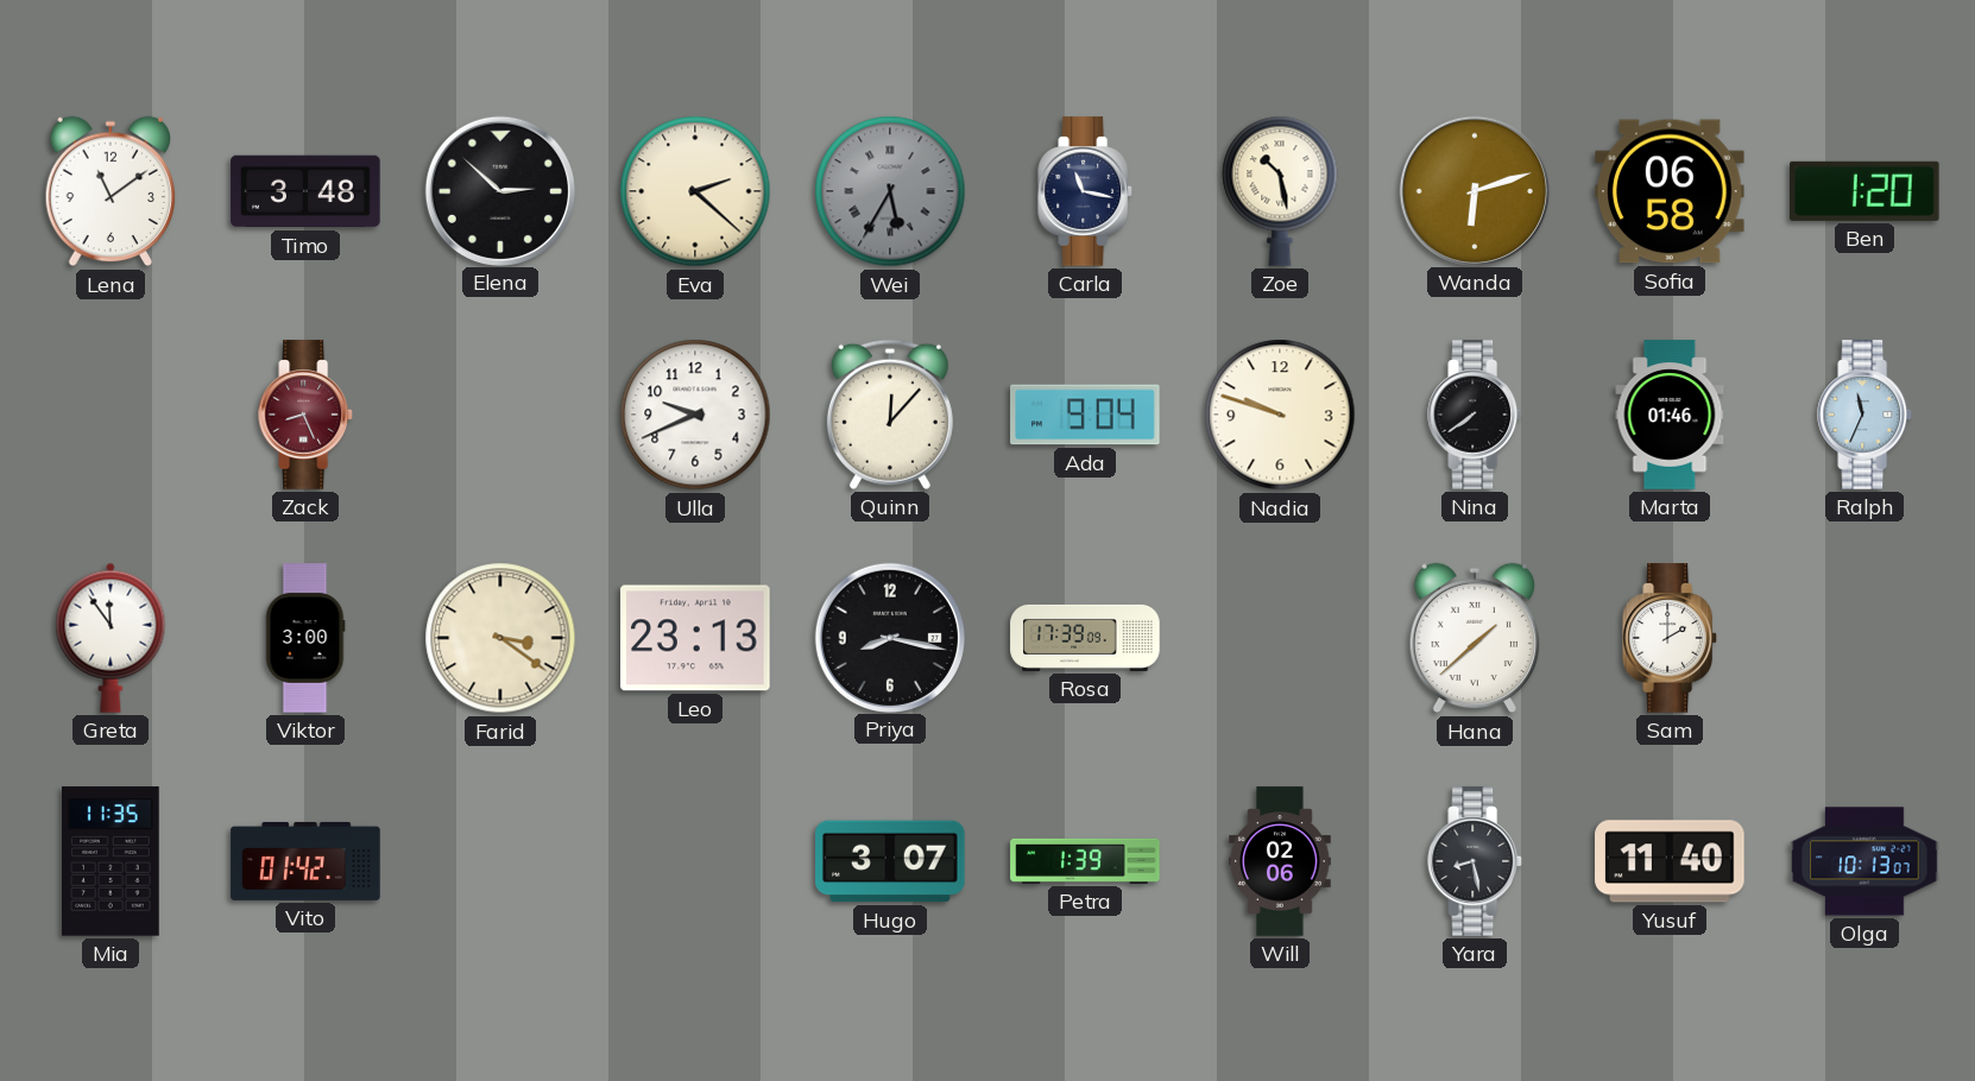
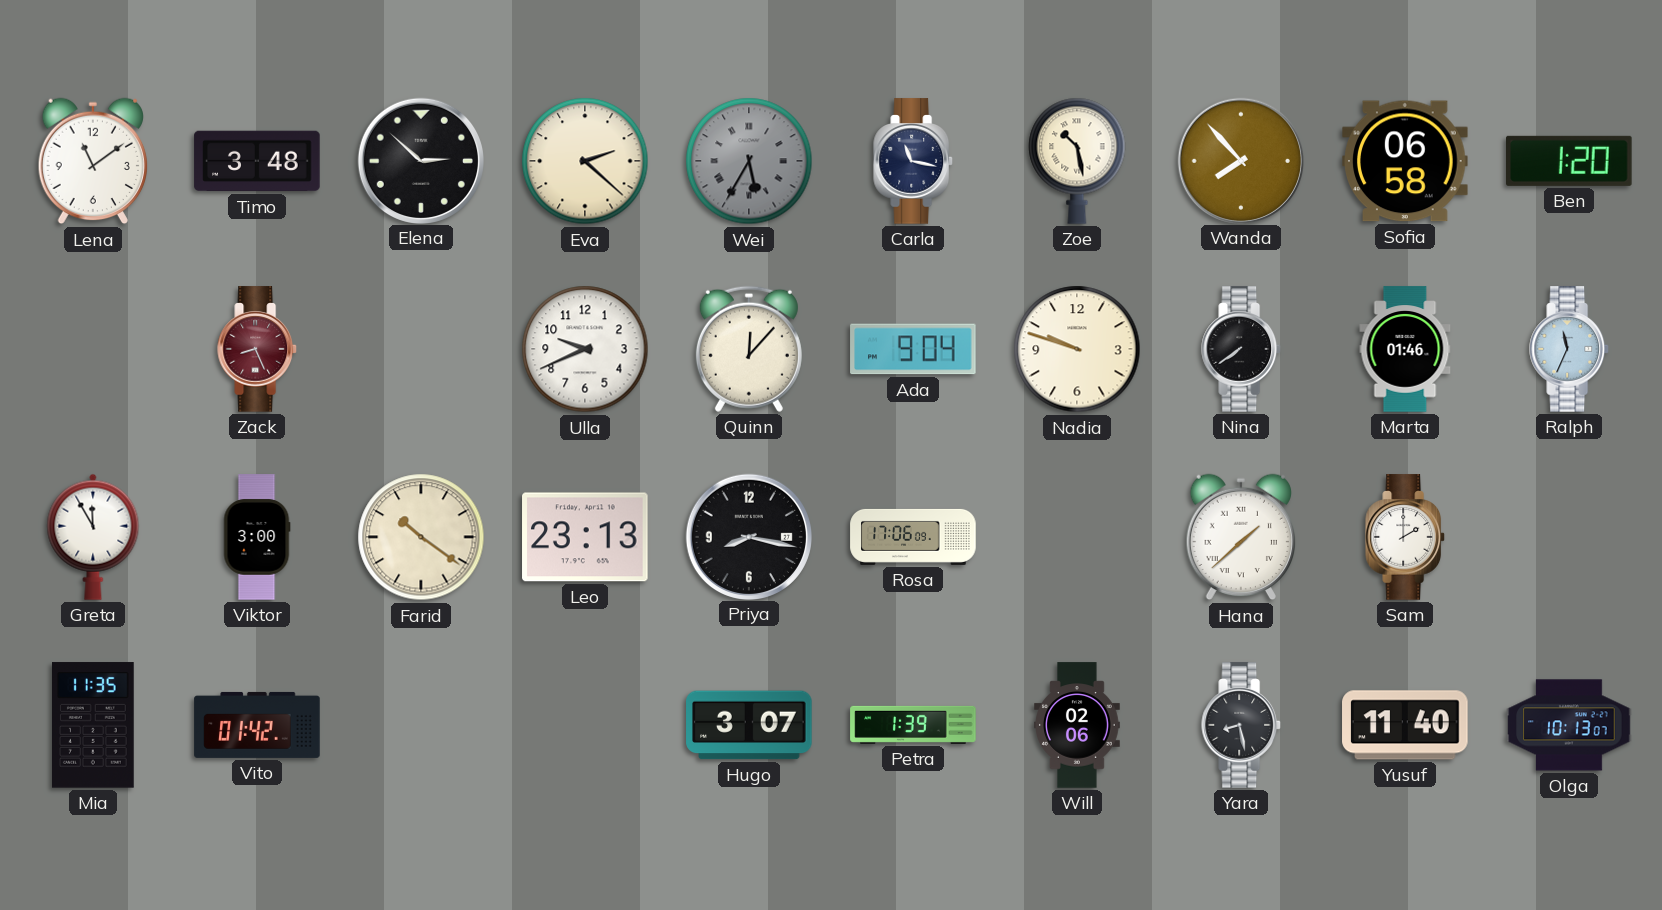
Wanda: 6:12 -> 7:53
Greta: 11:54 -> 11:55
Farid: 3:21 -> 10:21
Rosa: 17:39 -> 17:06
